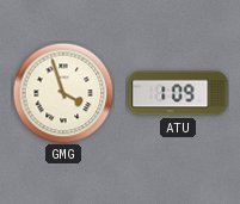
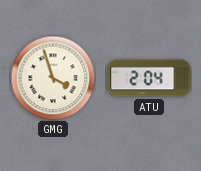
ATU: 1:09 -> 2:04
